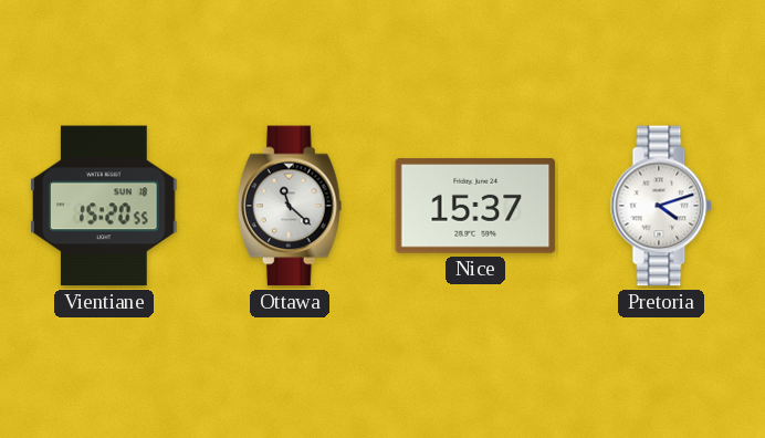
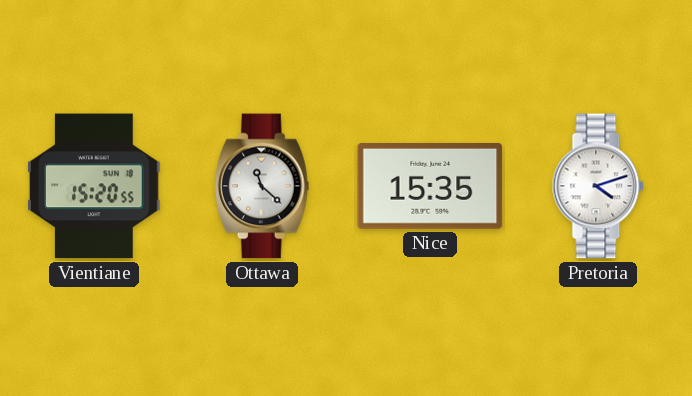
Nice: 15:37 -> 15:35
